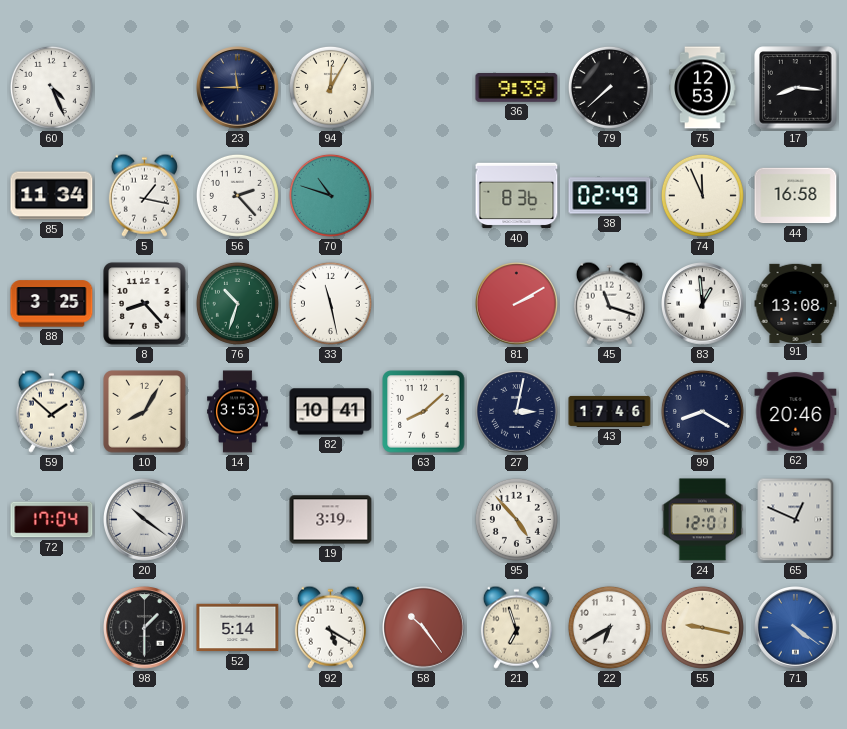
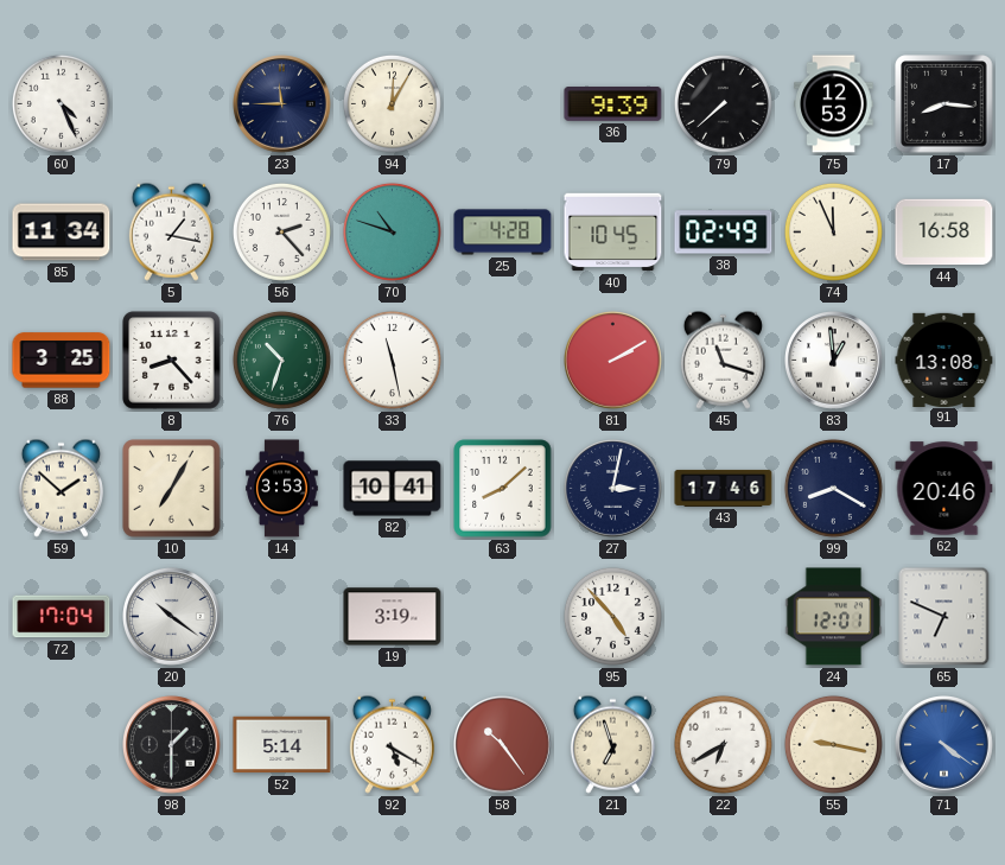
25: none -> 4:28
40: 8:36 -> 10:45
10: 8:05 -> 7:05
65: 12:49 -> 6:49
